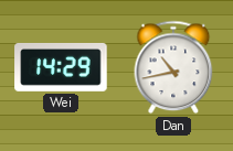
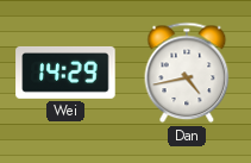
Dan: 10:43 -> 4:43
